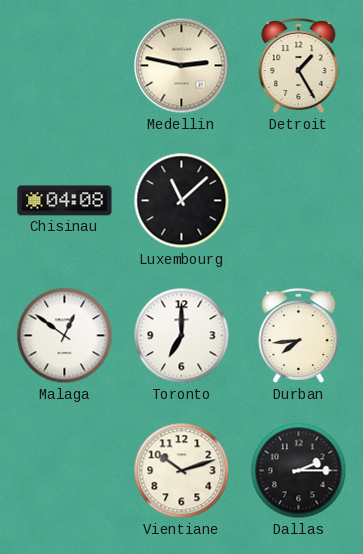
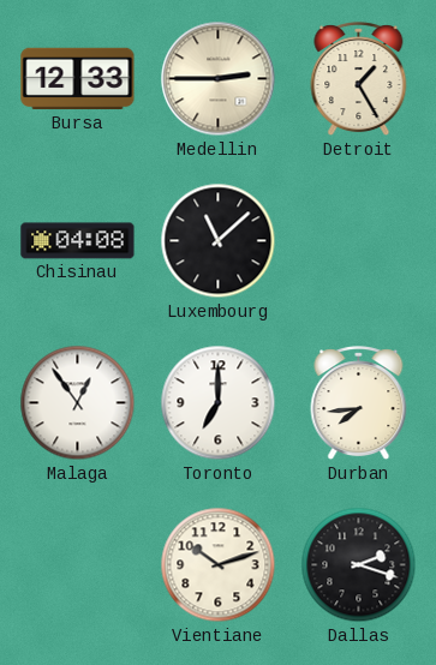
Bursa: none -> 12:33
Medellin: 2:47 -> 2:45
Malaga: 12:51 -> 12:54
Dallas: 2:15 -> 2:18
